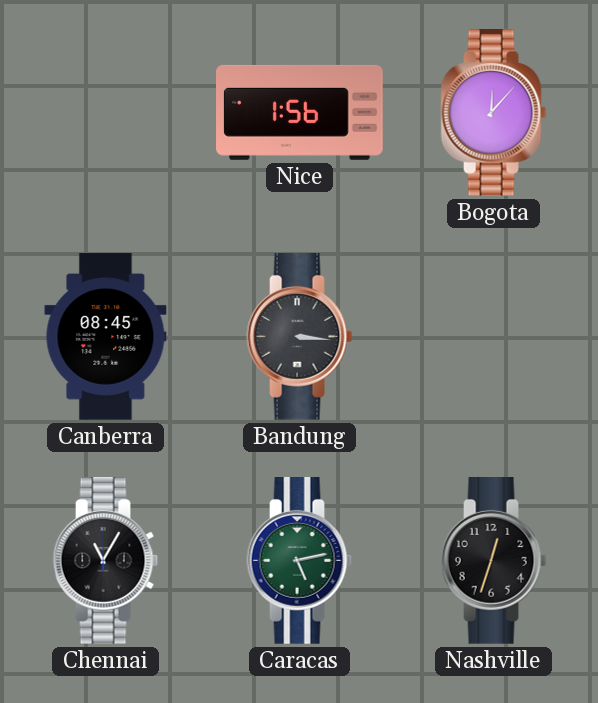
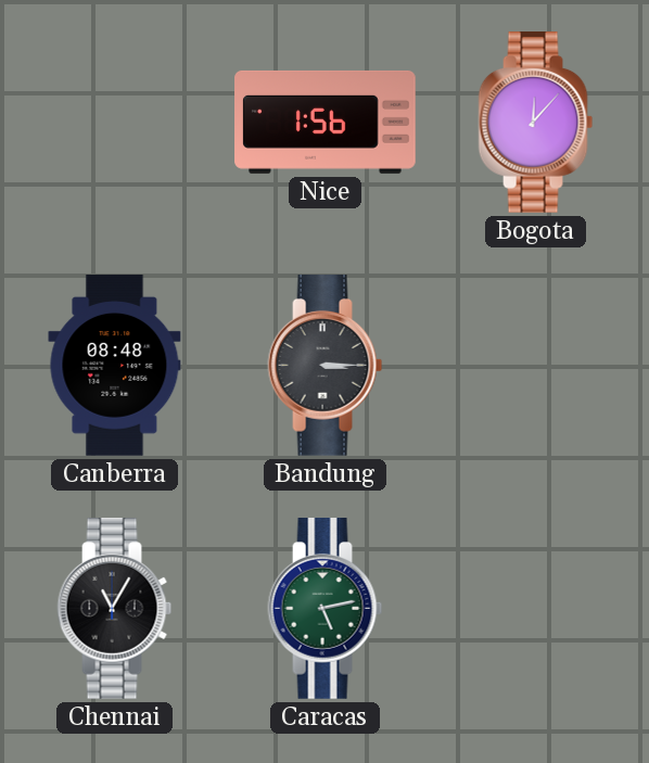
Canberra: 08:45 -> 08:48
Bandung: 3:16 -> 3:15
Nashville: 12:33 -> none
